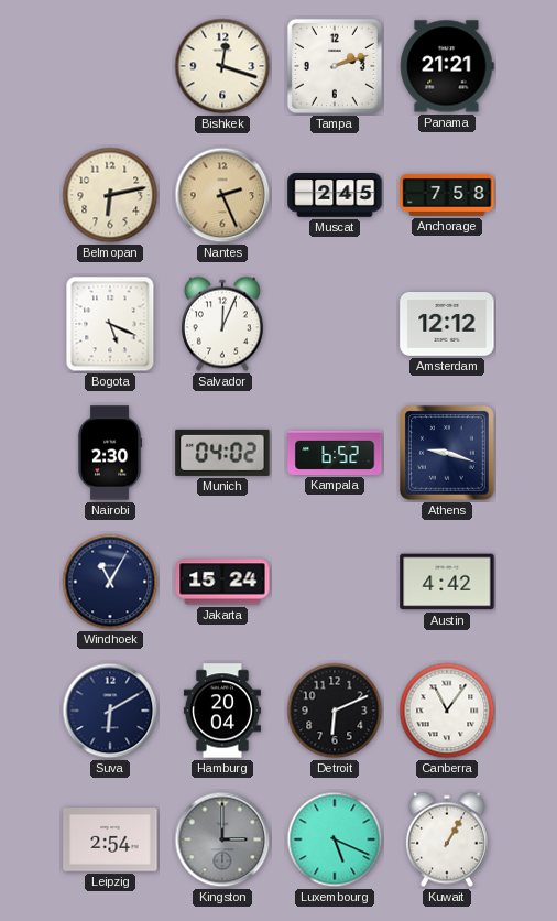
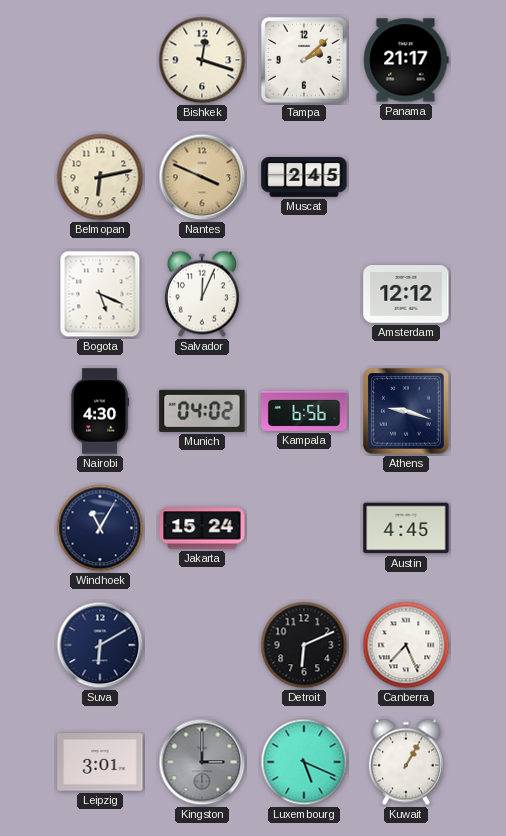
Tampa: 2:12 -> 2:08
Panama: 21:21 -> 21:17
Nantes: 2:26 -> 3:49
Anchorage: 7:58 -> none
Nairobi: 2:30 -> 4:30
Kampala: 6:52 -> 6:56
Austin: 4:42 -> 4:45
Hamburg: 20:04 -> none
Canberra: 11:06 -> 7:26
Leipzig: 2:54 -> 3:01
